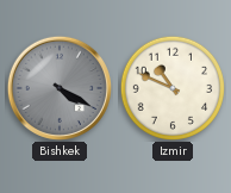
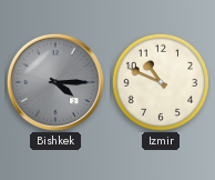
Bishkek: 4:20 -> 4:15
